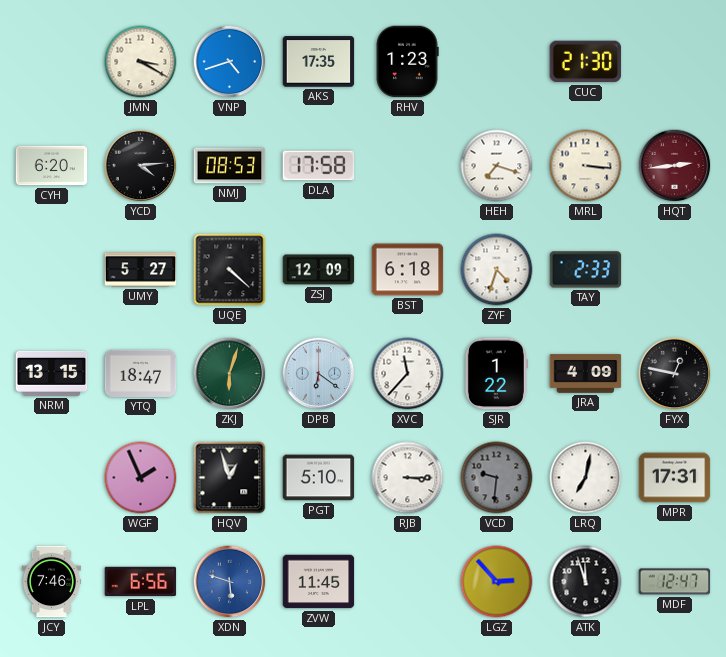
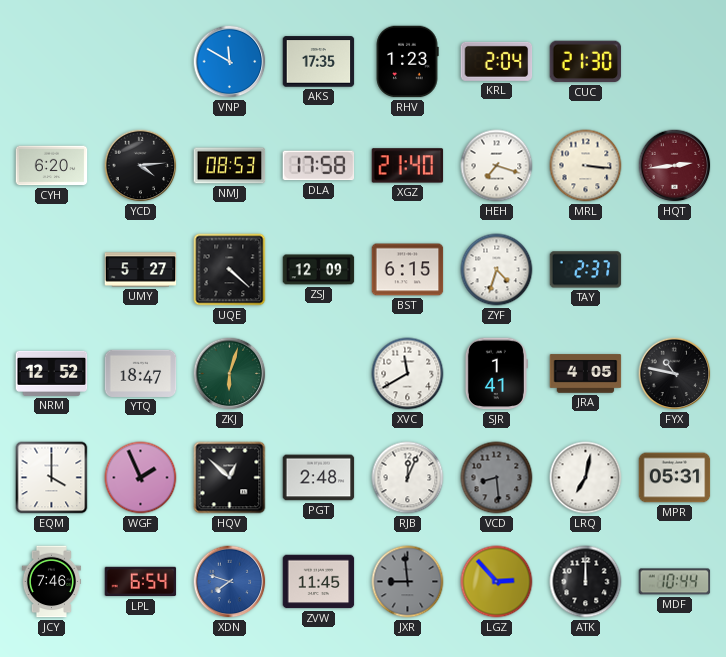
JMN: 3:20 -> none
VNP: 4:42 -> 11:50
KRL: none -> 2:04
XGZ: none -> 21:40
BST: 6:18 -> 6:15
TAY: 2:33 -> 2:37
NRM: 13:15 -> 12:52
DPB: 6:21 -> none
XVC: 11:37 -> 11:40
SJR: 1:22 -> 1:41
JRA: 4:09 -> 4:05
FYX: 12:47 -> 10:47
EQM: none -> 4:00
HQV: 12:57 -> 12:52
PGT: 5:10 -> 2:48
RJB: 3:15 -> 12:04
VCD: 9:31 -> 8:29
MPR: 17:31 -> 05:31
LPL: 6:56 -> 6:54
XDN: 5:48 -> 7:48
JXR: none -> 8:59
ATK: 11:57 -> 12:00
MDF: 12:47 -> 10:44
